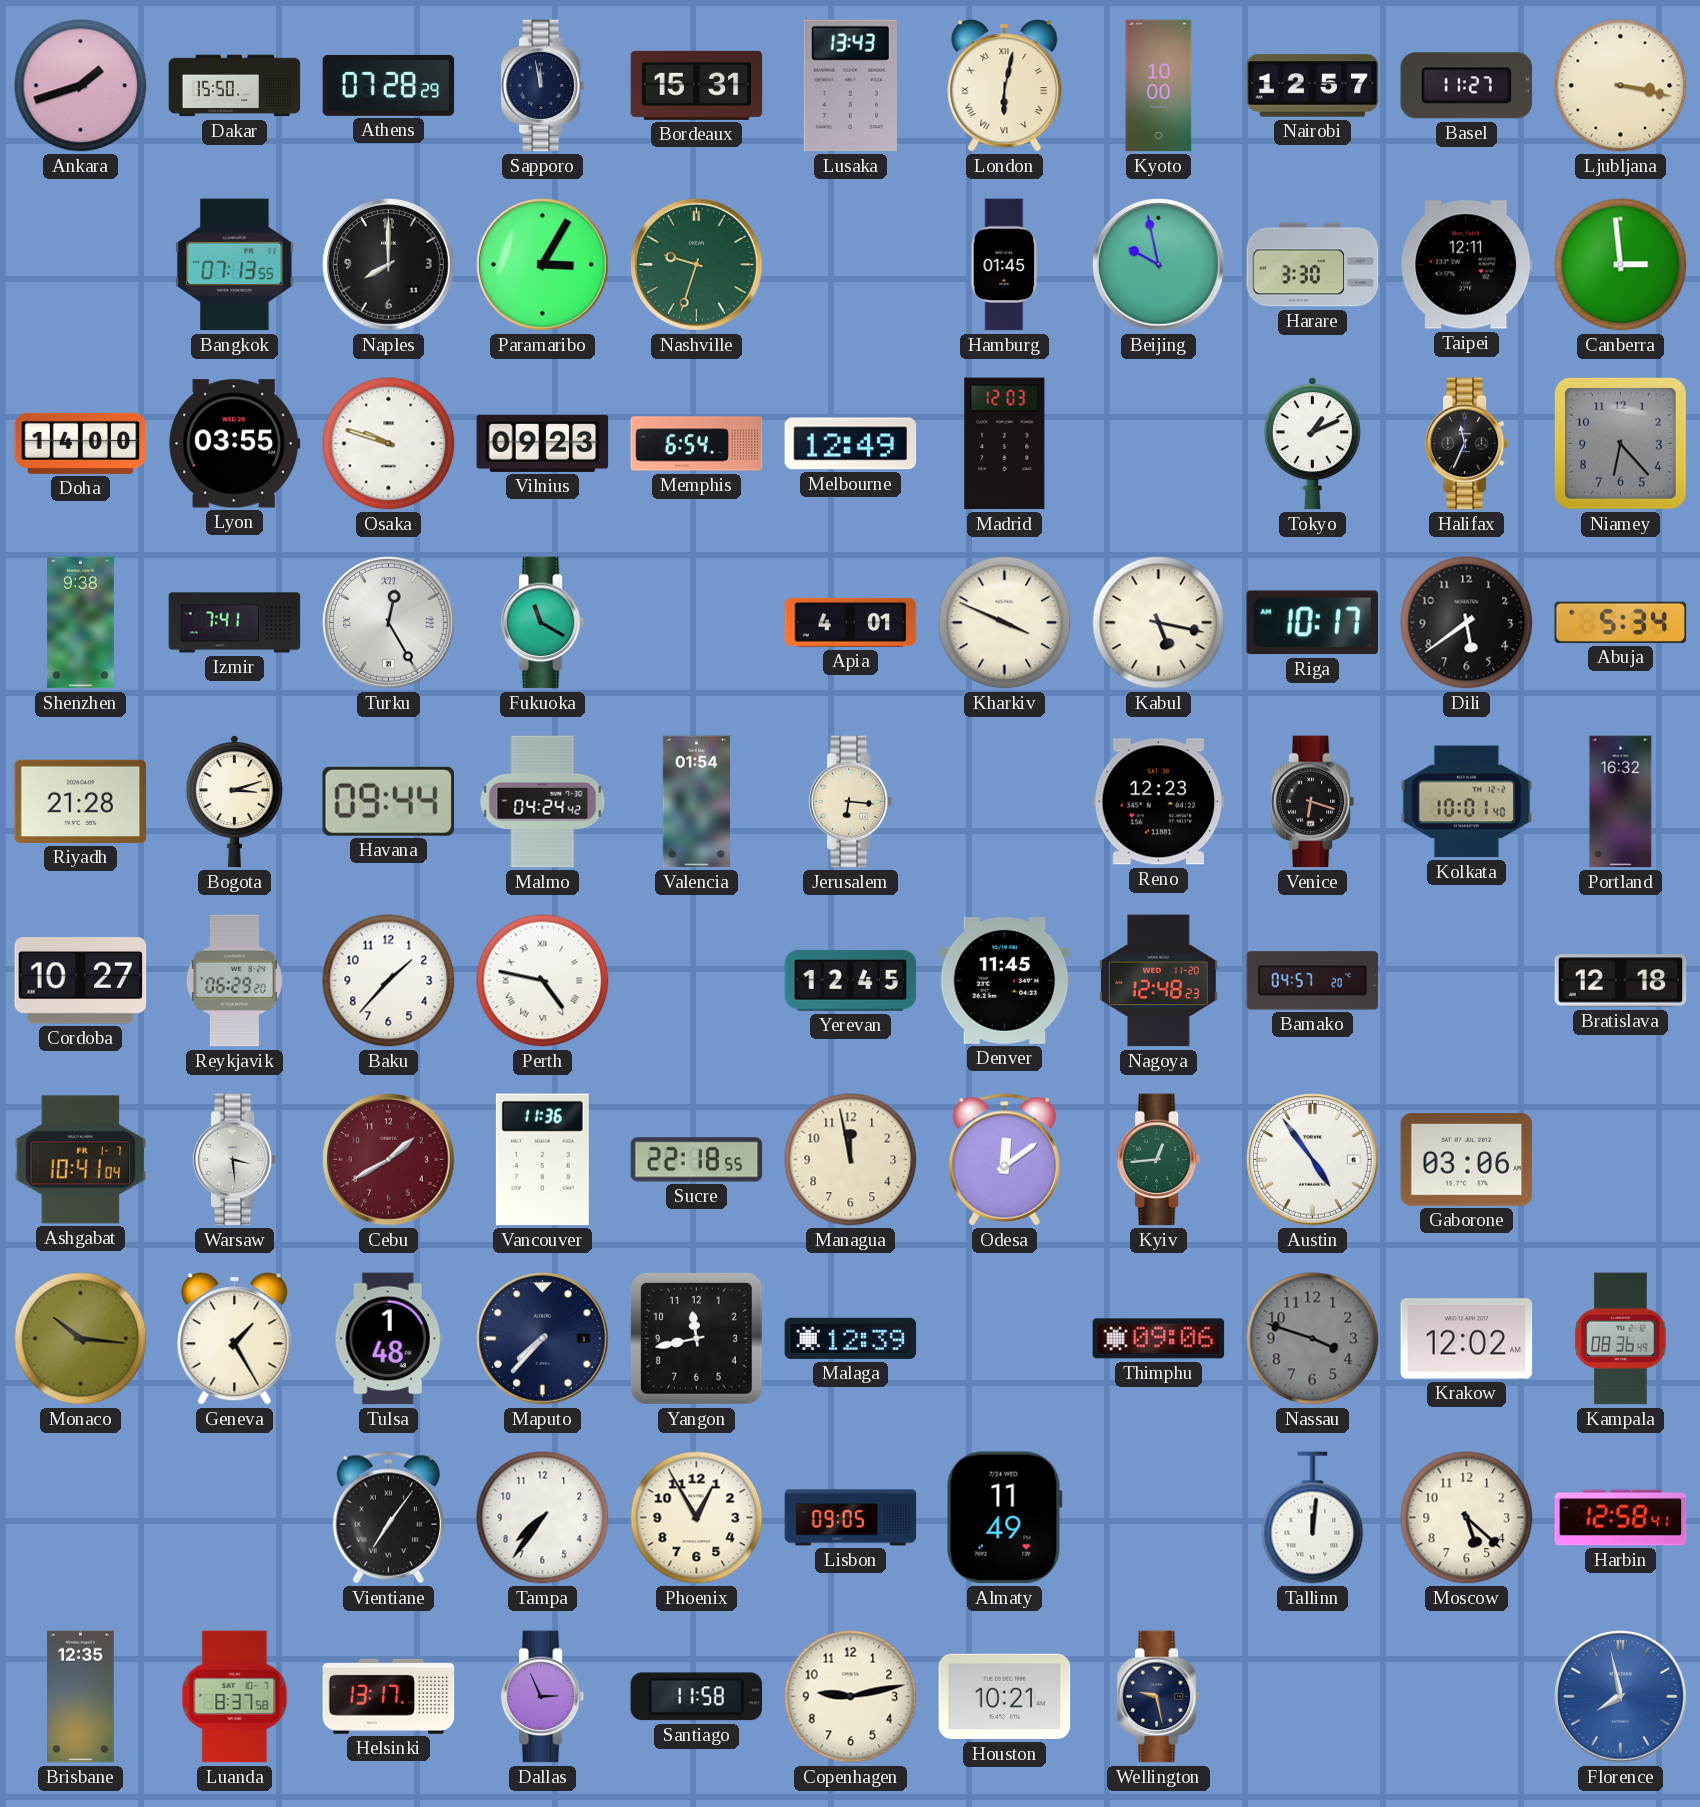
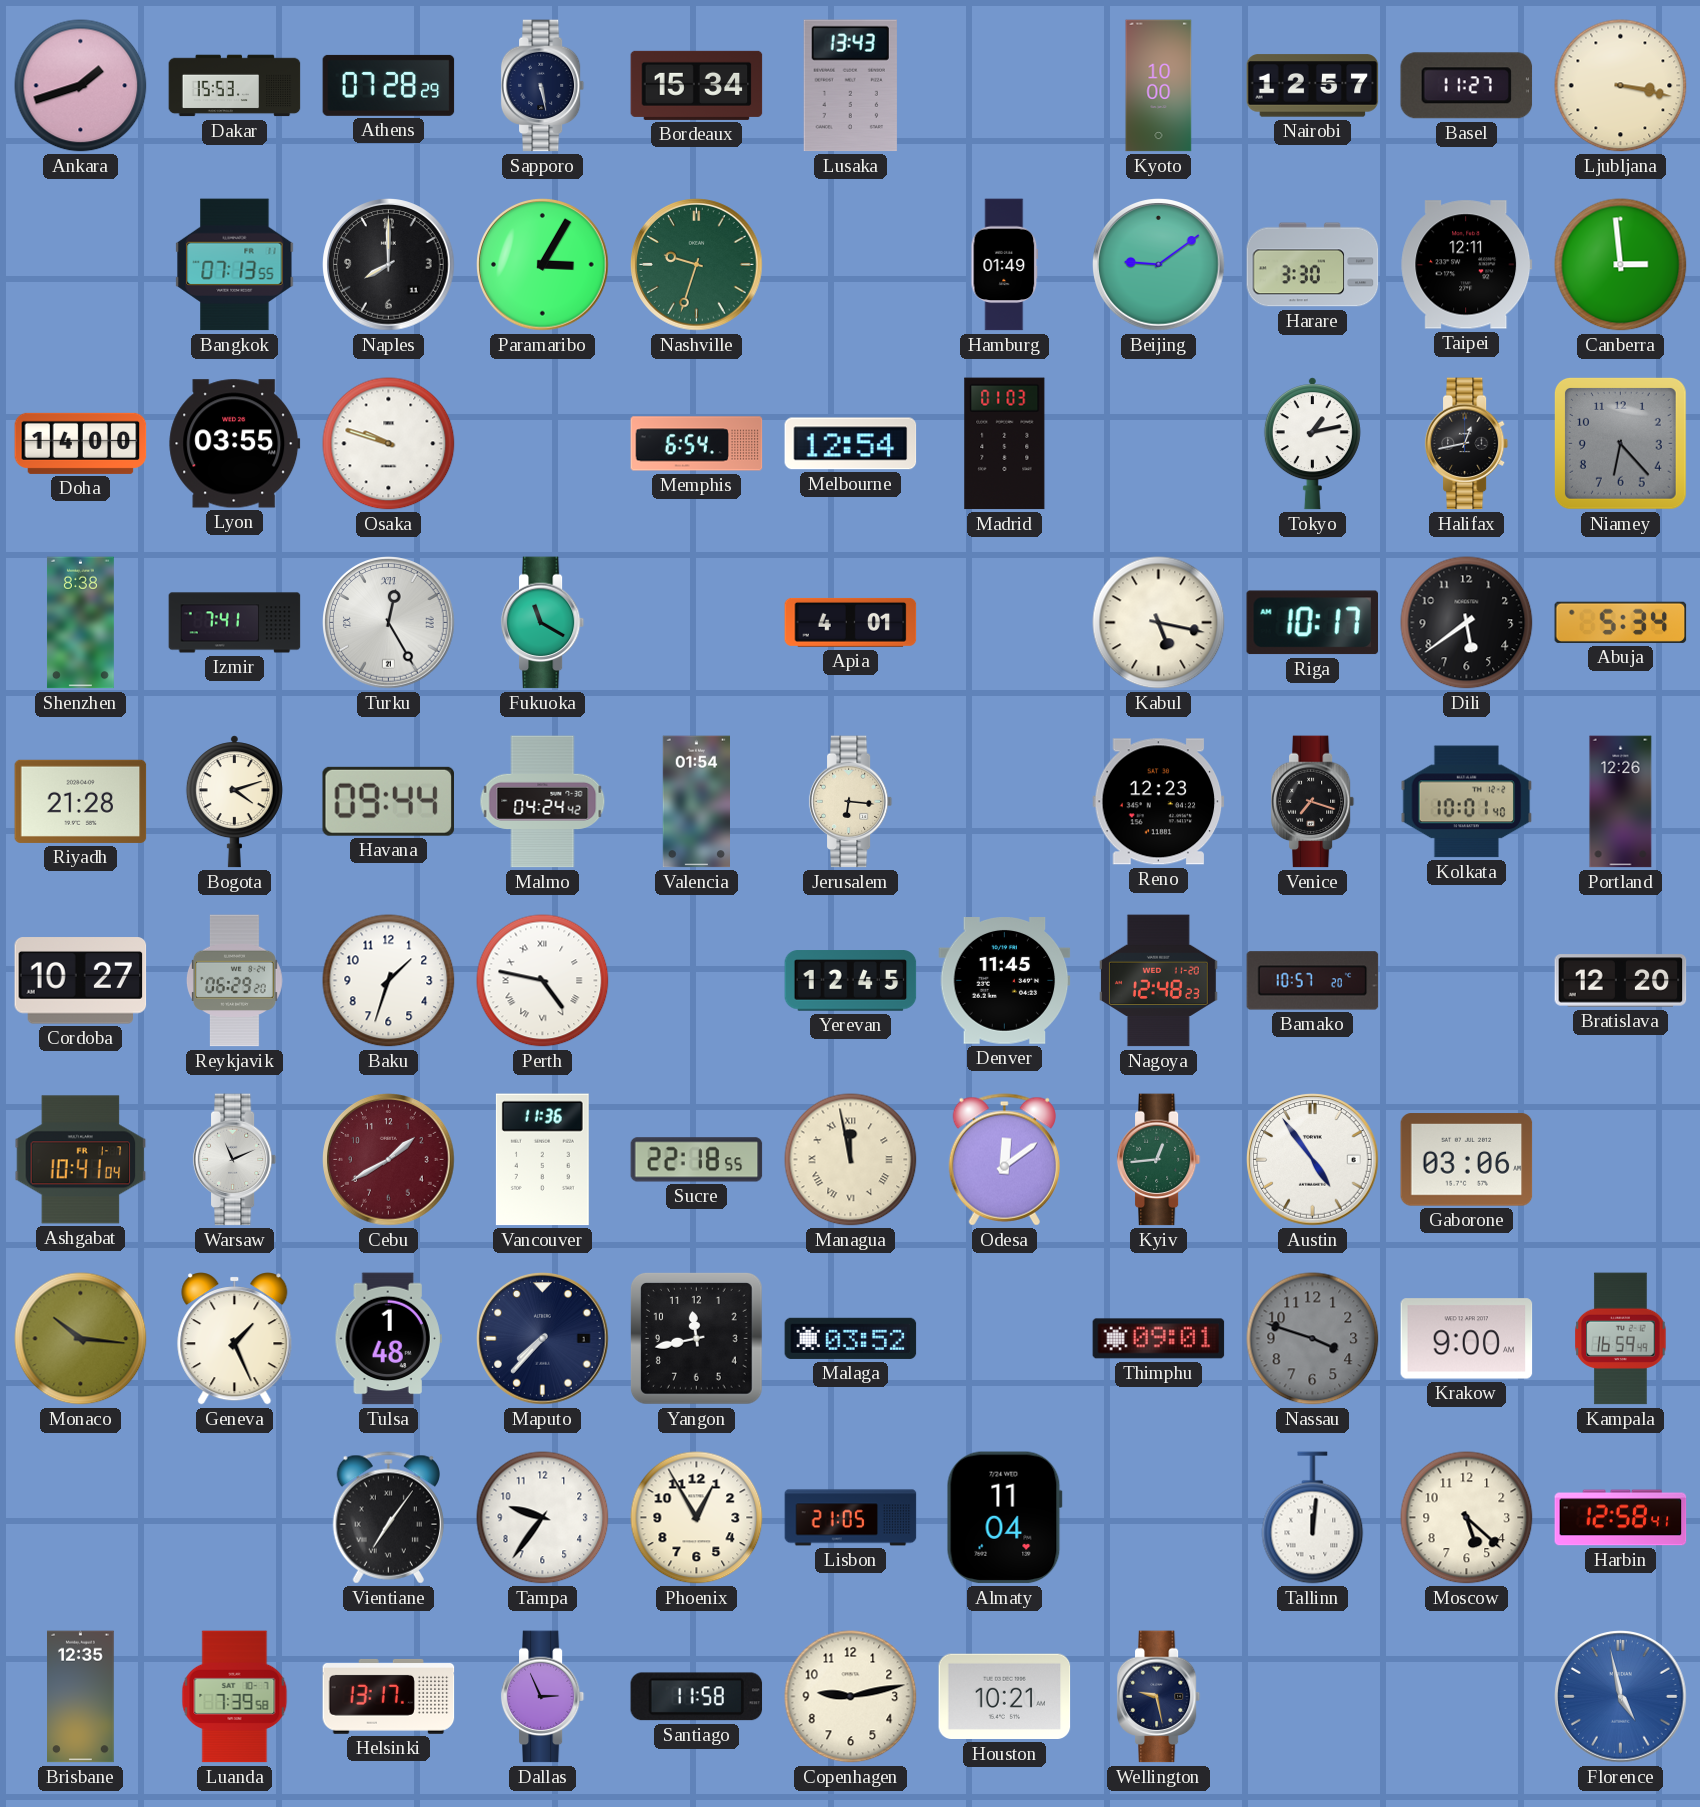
Dakar: 15:50 -> 15:53
Sapporo: 11:58 -> 5:28
Bordeaux: 15:31 -> 15:34
London: 6:02 -> none
Hamburg: 01:45 -> 01:49
Beijing: 9:58 -> 9:09
Vilnius: 09:23 -> none
Melbourne: 12:49 -> 12:54
Madrid: 12:03 -> 01:03
Tokyo: 1:11 -> 1:13
Halifax: 11:34 -> 12:43
Shenzhen: 9:38 -> 8:38
Kharkiv: 3:49 -> none
Bogota: 3:12 -> 4:12
Venice: 6:18 -> 7:18
Portland: 16:32 -> 12:26
Baku: 1:37 -> 1:33
Bamako: 04:57 -> 10:57
Bratislava: 12:18 -> 12:20
Warsaw: 3:29 -> 11:11
Managua numerals: Arabic -> Roman
Geneva: 1:25 -> 1:26
Malaga: 12:39 -> 03:52
Thimphu: 09:06 -> 09:01
Krakow: 12:02 -> 9:00
Kampala: 08:36 -> 16:59
Tampa: 7:36 -> 9:36
Lisbon: 09:05 -> 21:05
Almaty: 11:49 -> 11:04
Luanda: 8:37 -> 7:39
Florence: 7:58 -> 4:58
